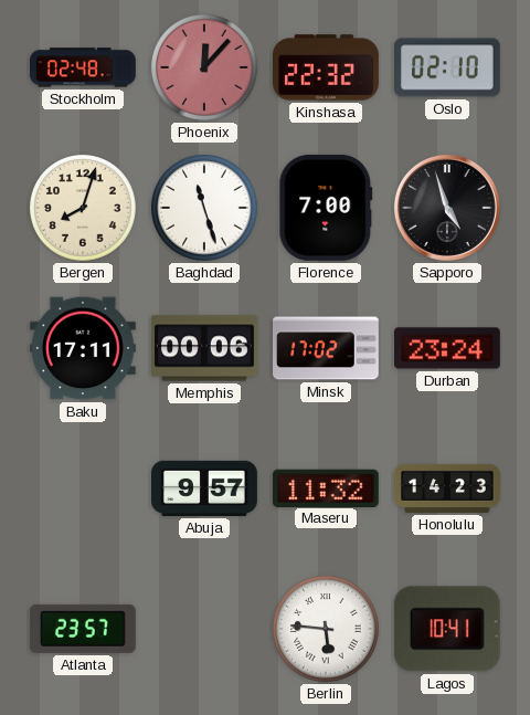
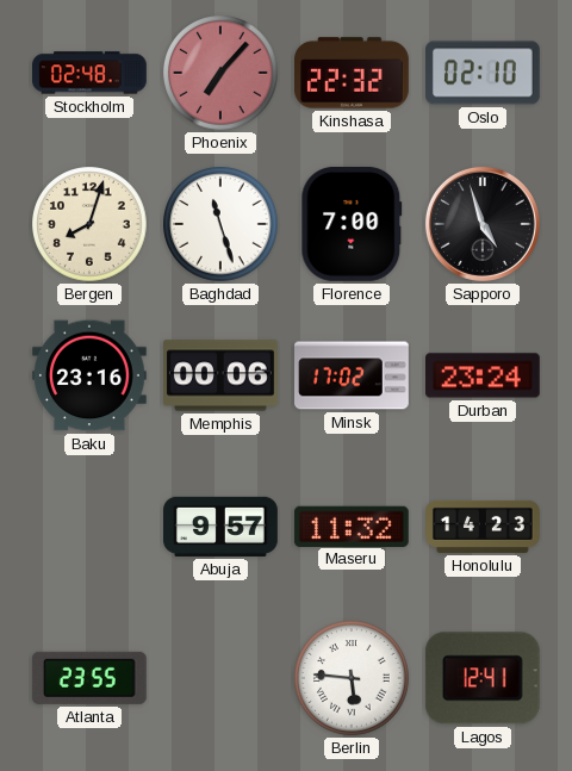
Phoenix: 12:07 -> 7:07
Baku: 17:11 -> 23:16
Atlanta: 23:57 -> 23:55
Lagos: 10:41 -> 12:41
